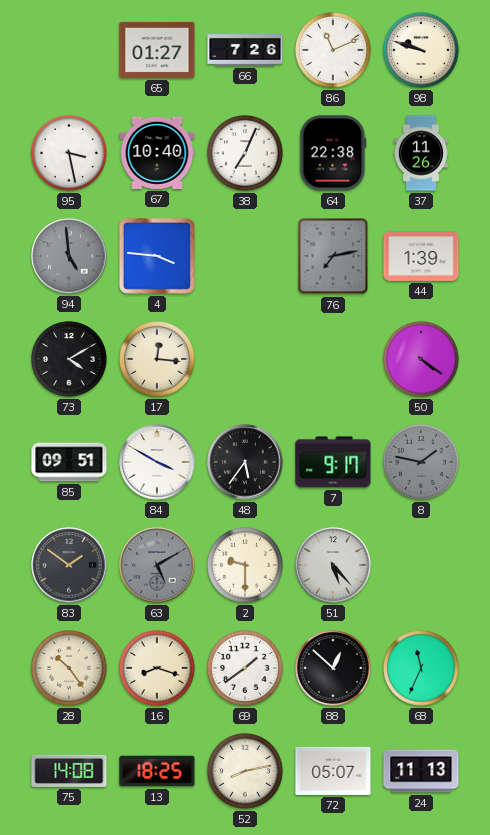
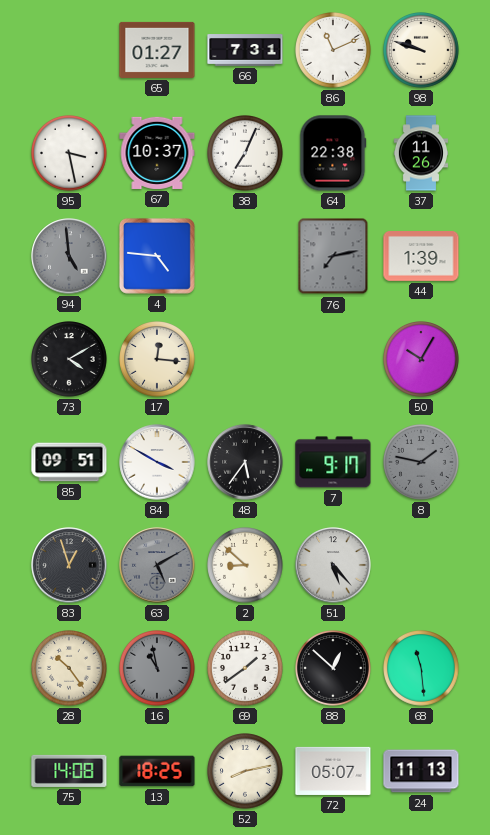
66: 7:26 -> 7:31
67: 10:40 -> 10:37
4: 3:46 -> 4:46
50: 4:21 -> 10:05
83: 1:51 -> 12:57
2: 9:30 -> 8:52
16: 8:18 -> 10:58
16 dial: cream -> grey
68: 11:34 -> 11:29
